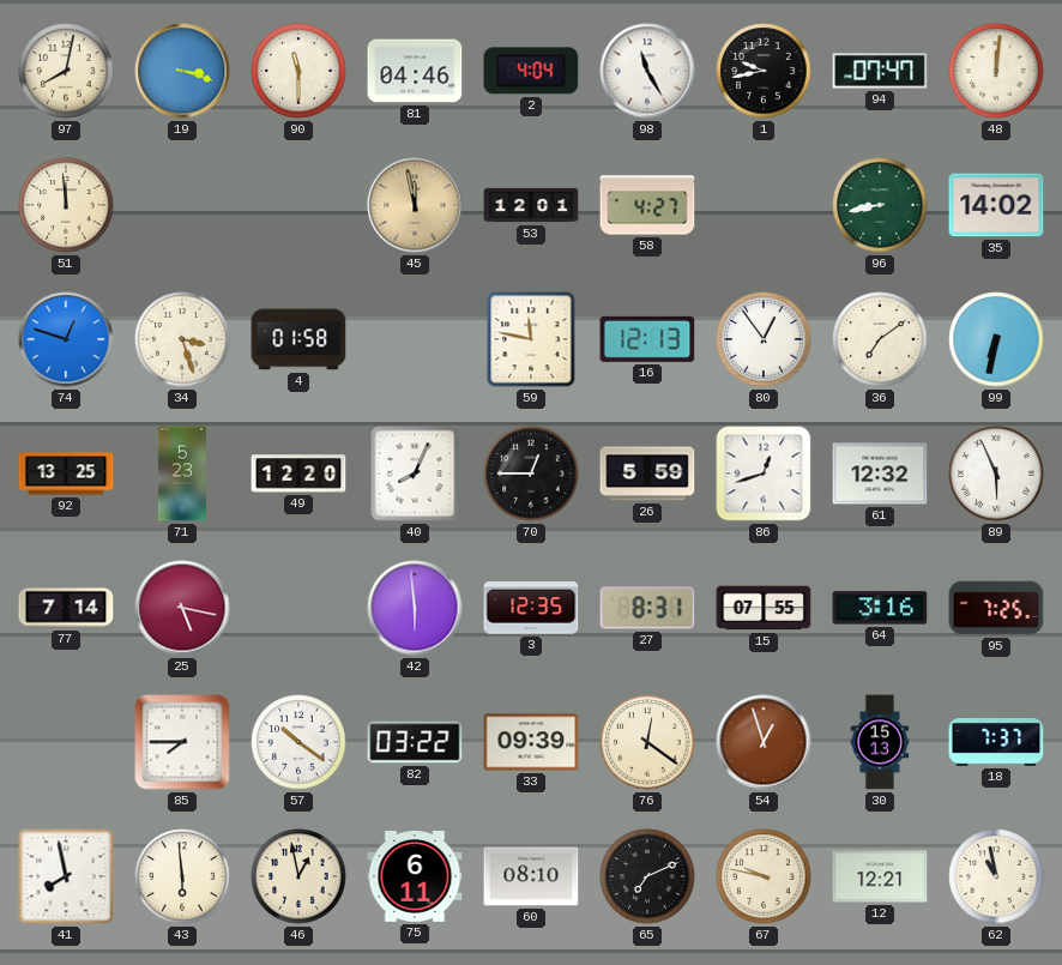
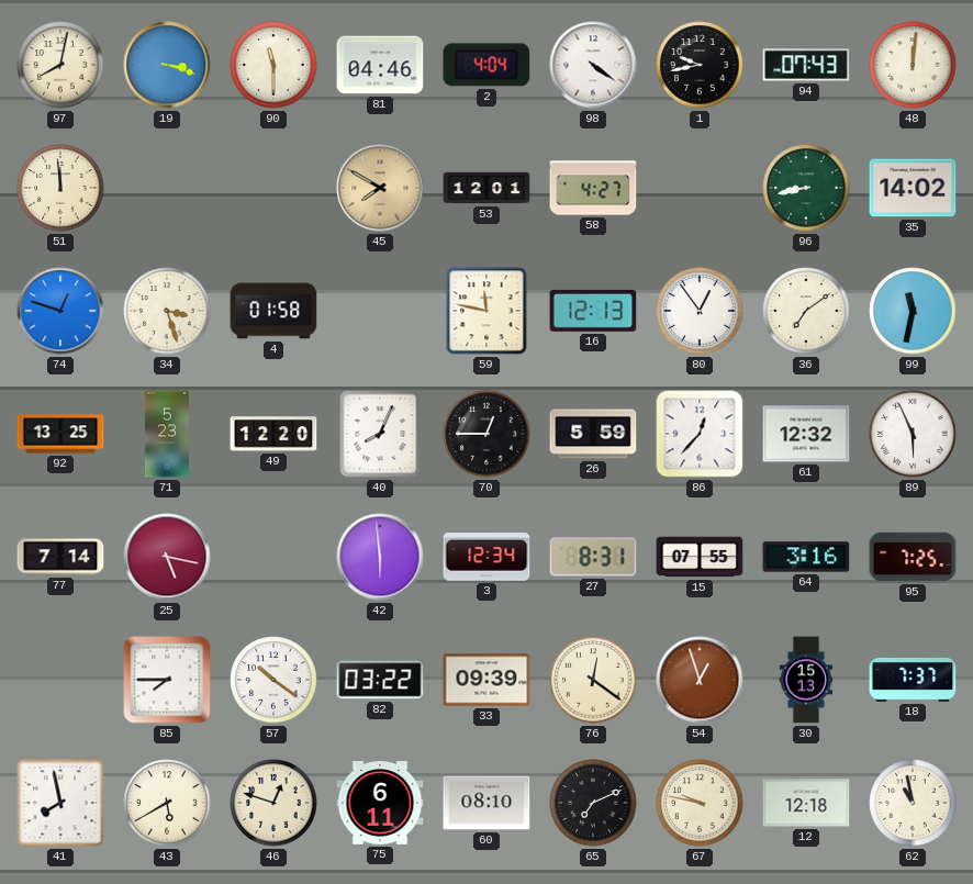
98: 11:25 -> 4:21
94: 07:47 -> 07:43
45: 11:58 -> 7:50
99: 6:32 -> 11:32
86: 12:42 -> 12:37
3: 12:35 -> 12:34
43: 5:59 -> 5:40
46: 12:58 -> 12:48
12: 12:21 -> 12:18
